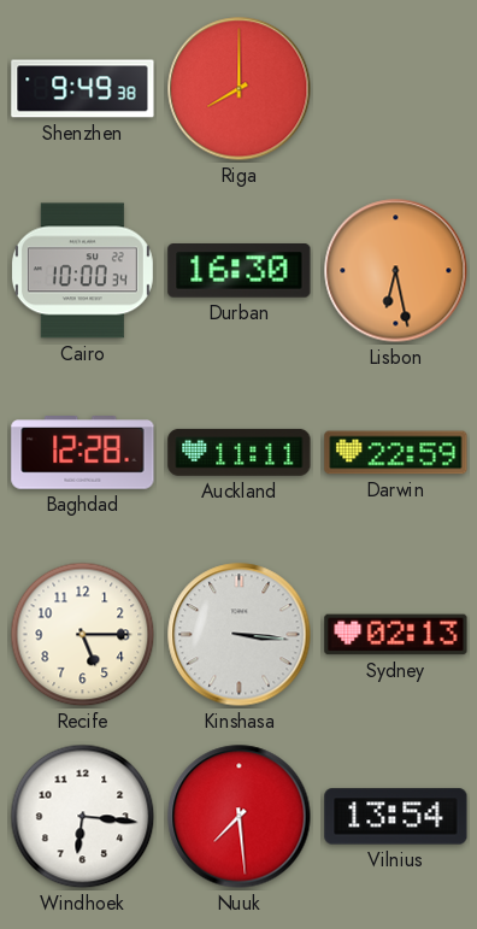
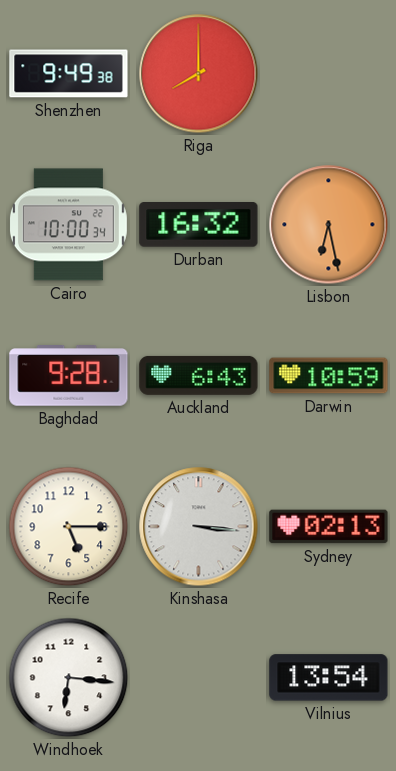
Durban: 16:30 -> 16:32
Baghdad: 12:28 -> 9:28
Auckland: 11:11 -> 6:43
Darwin: 22:59 -> 10:59
Nuuk: 7:29 -> none
